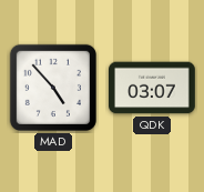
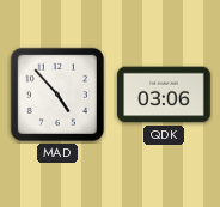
QDK: 03:07 -> 03:06
